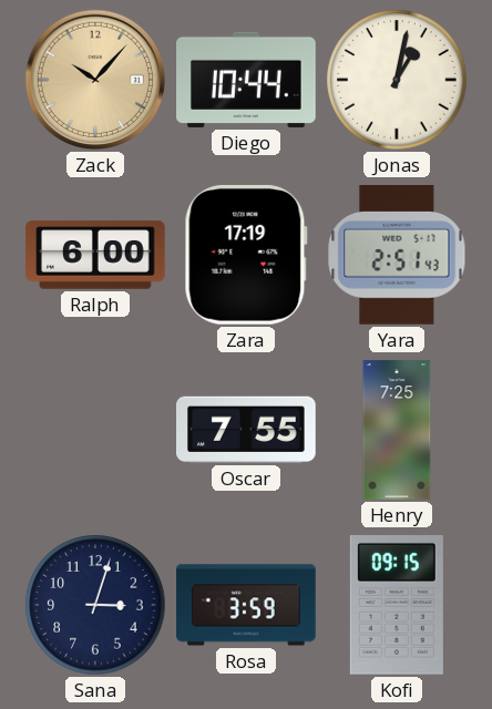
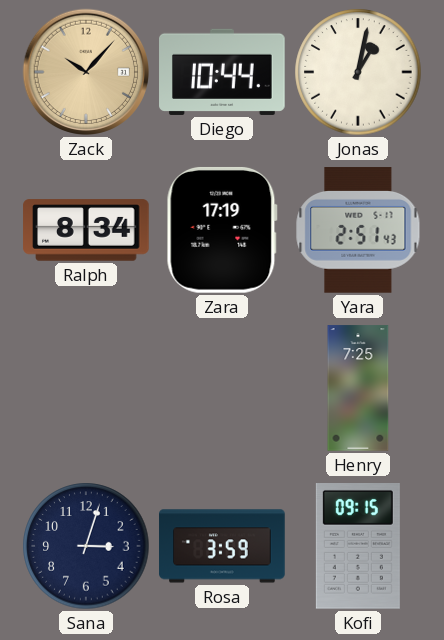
Ralph: 6:00 -> 8:34
Oscar: 7:55 -> none
